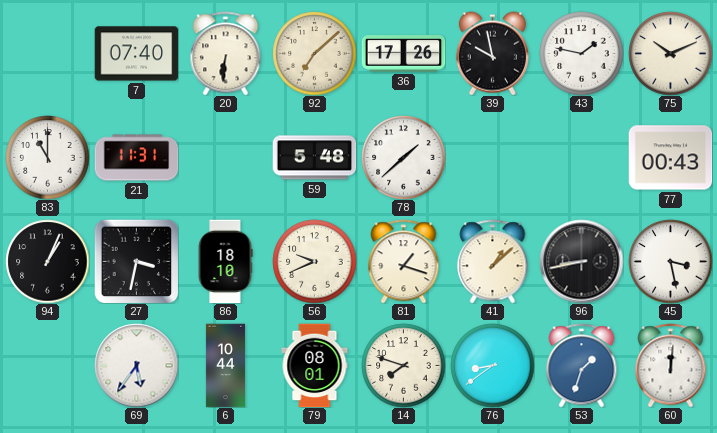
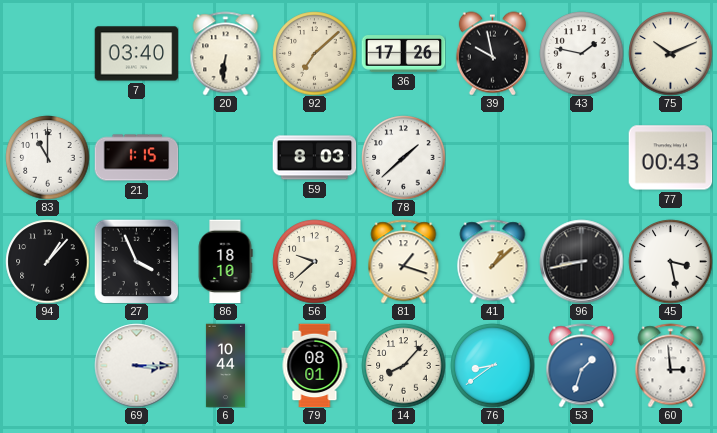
7: 07:40 -> 03:40
21: 11:31 -> 1:15
59: 5:48 -> 8:03
94: 1:04 -> 1:07
27: 3:32 -> 3:56
56: 9:41 -> 9:38
69: 5:36 -> 3:15
14: 7:48 -> 8:07
60: 12:01 -> 2:59
